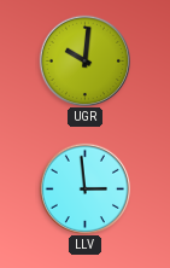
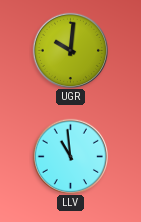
LLV: 2:59 -> 10:59
